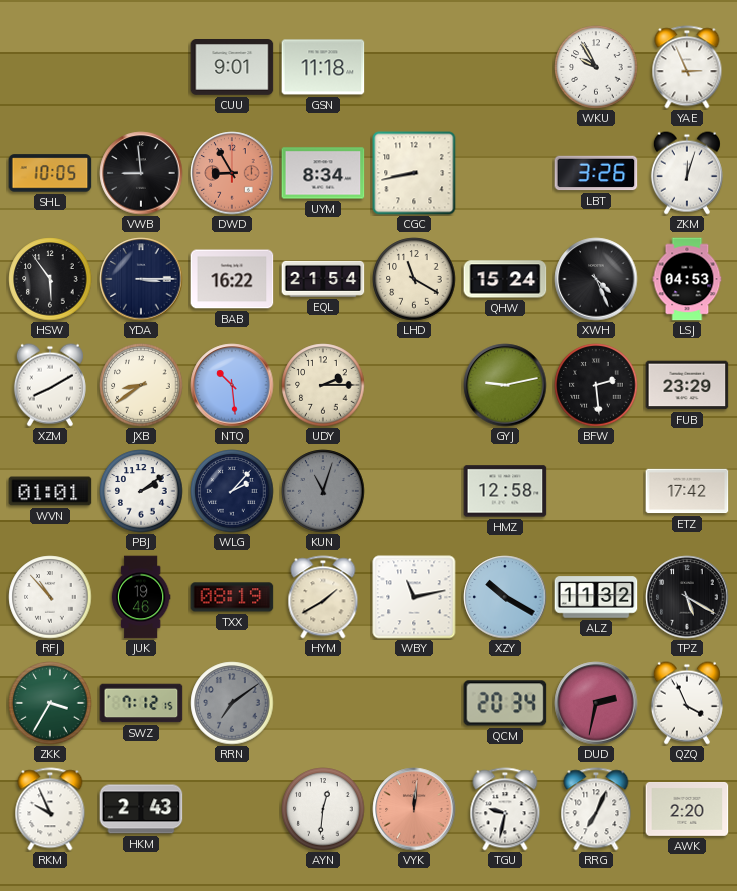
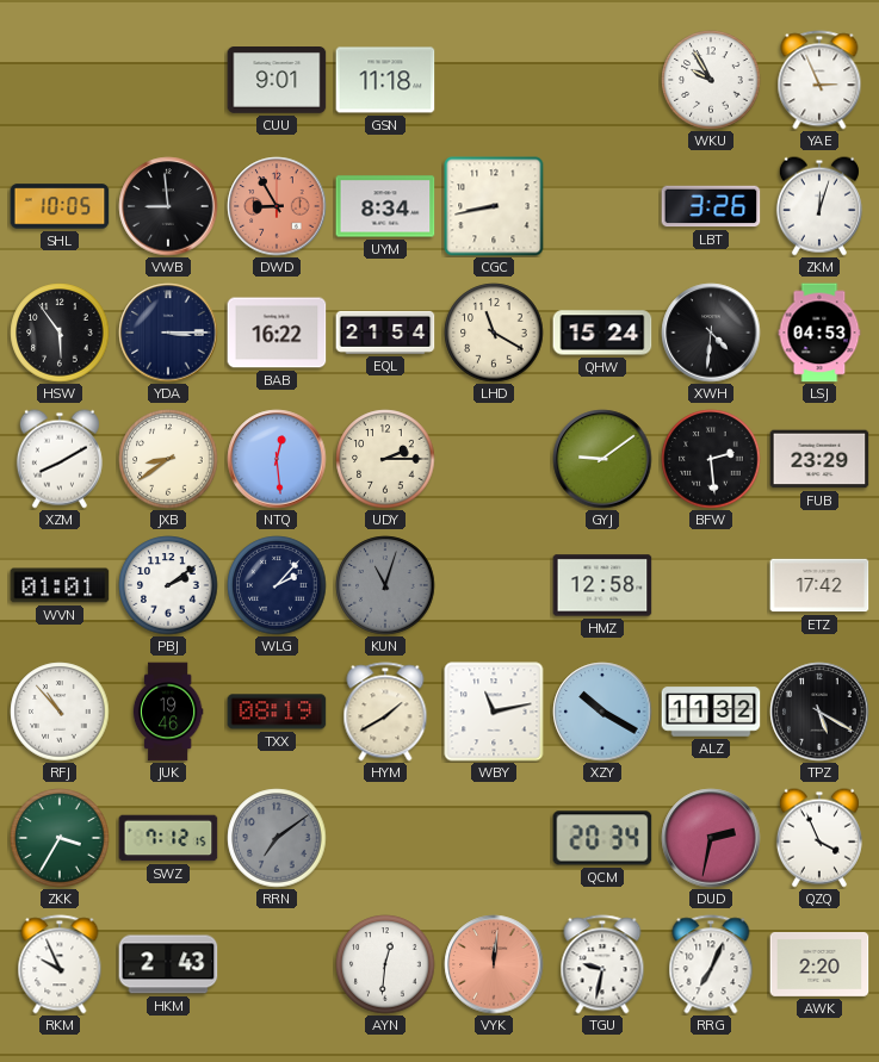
XWH: 4:26 -> 4:31
NTQ: 10:29 -> 12:29
GYJ: 9:13 -> 9:09
